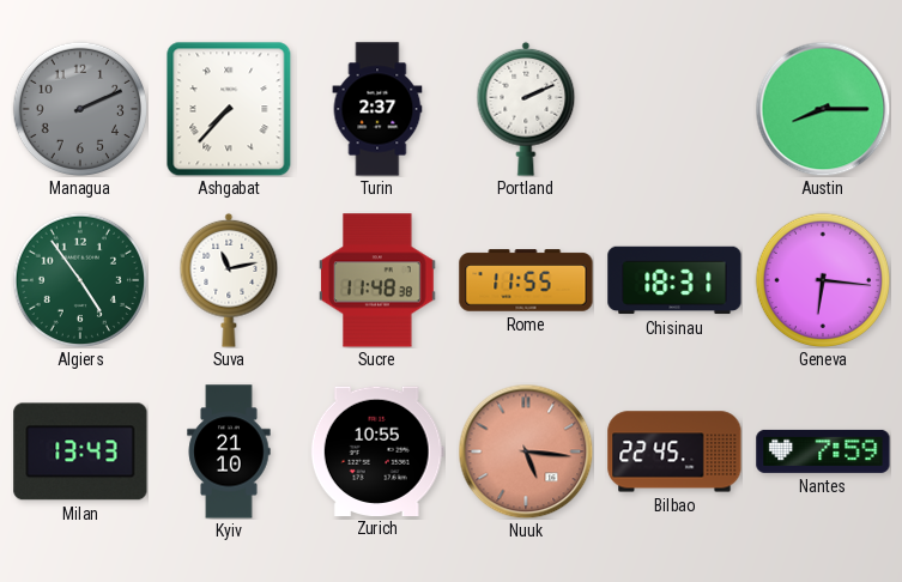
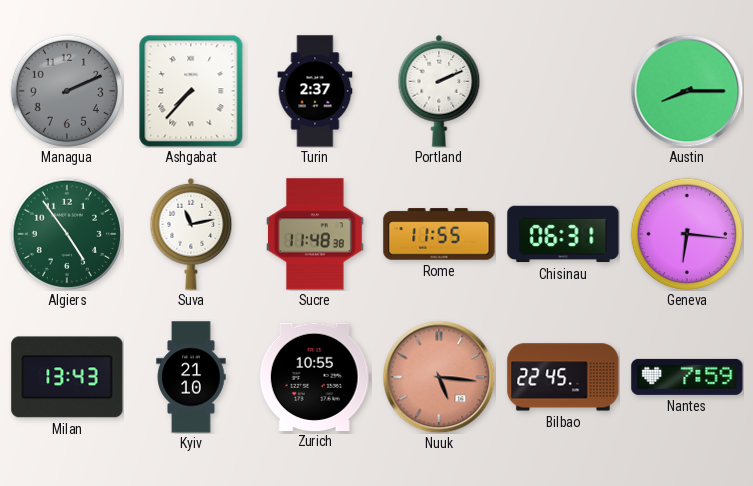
Chisinau: 18:31 -> 06:31
